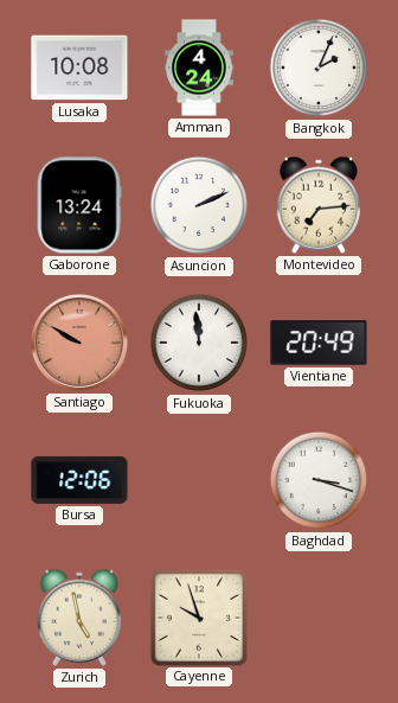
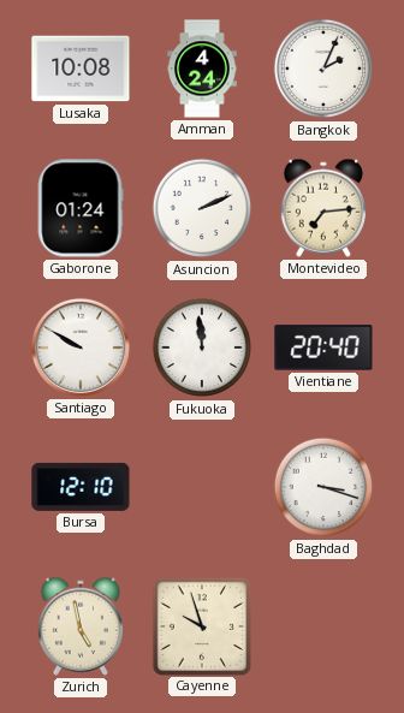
Gaborone: 13:24 -> 01:24
Santiago dial: salmon -> white
Vientiane: 20:49 -> 20:40
Bursa: 12:06 -> 12:10
